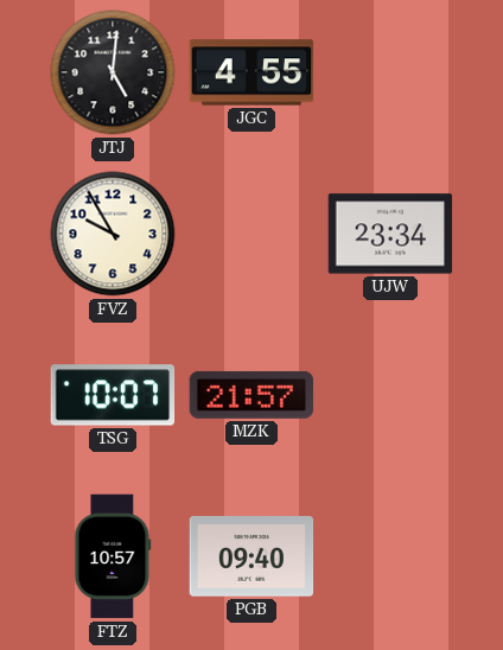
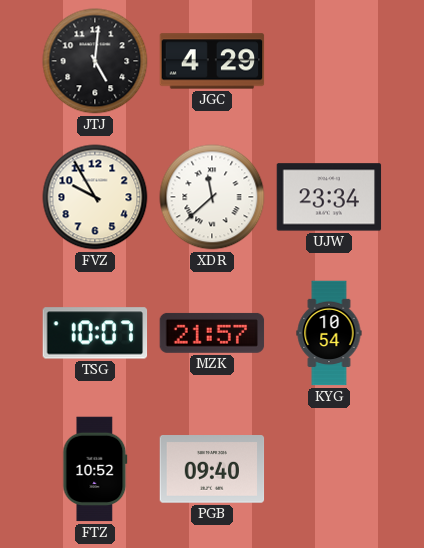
JGC: 4:55 -> 4:29
XDR: none -> 11:38
KYG: none -> 10:54
FTZ: 10:57 -> 10:52
